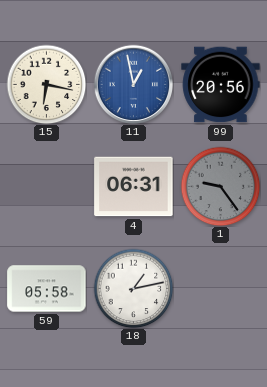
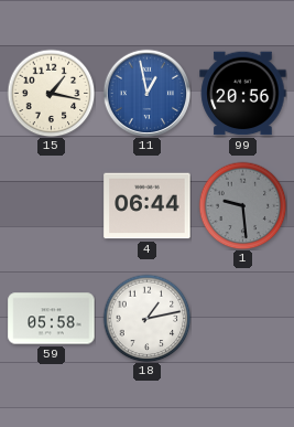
15: 6:17 -> 1:17
4: 06:31 -> 06:44
1: 9:24 -> 9:29
